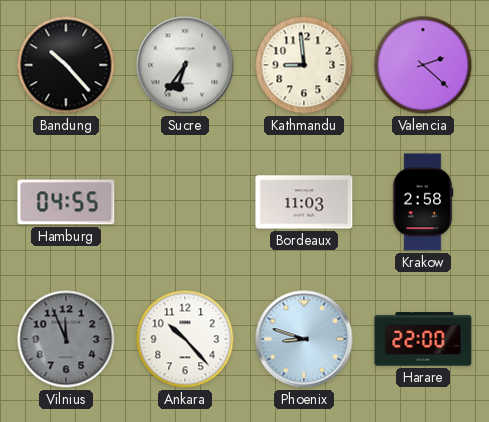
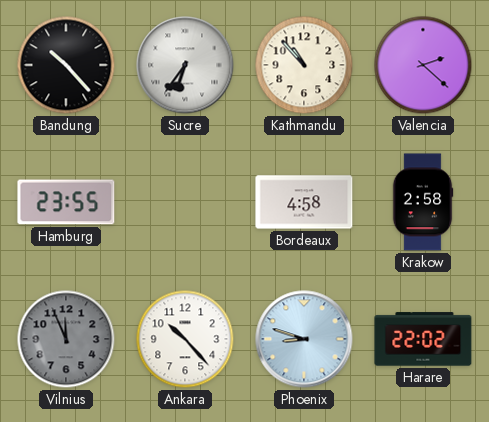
Kathmandu: 8:59 -> 10:53
Hamburg: 04:55 -> 23:55
Bordeaux: 11:03 -> 4:58
Harare: 22:00 -> 22:02
